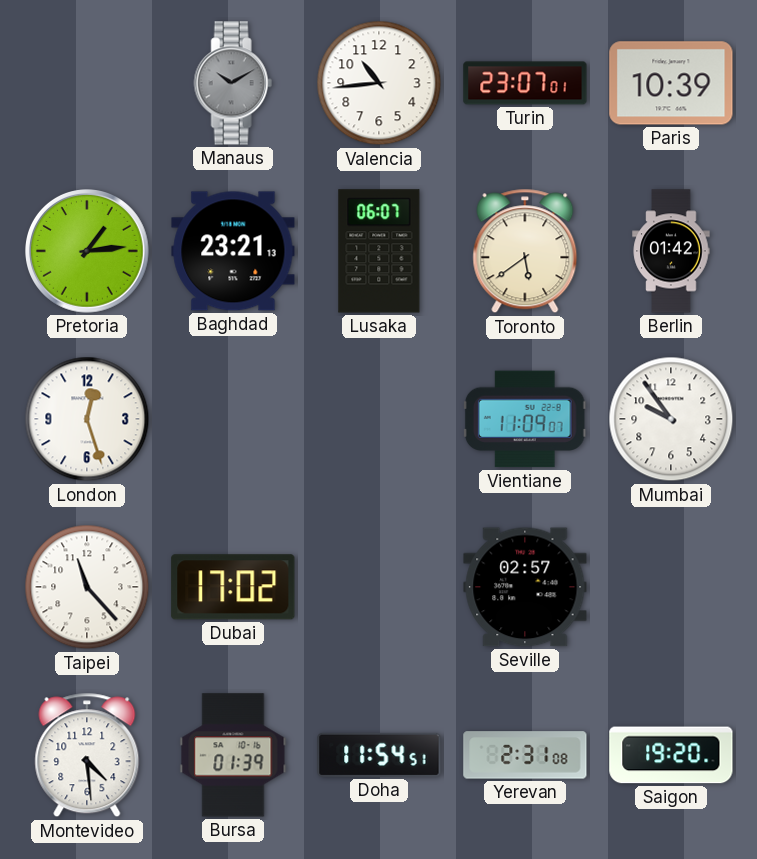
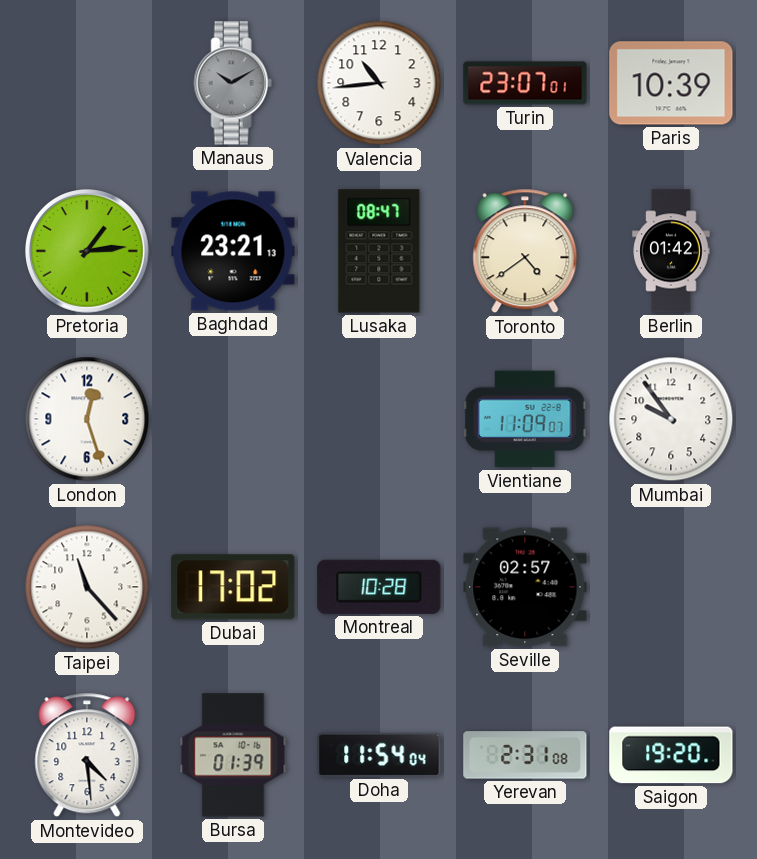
Lusaka: 06:07 -> 08:47
Toronto: 5:39 -> 4:39
Montreal: none -> 10:28
Doha: 11:54:51 -> 11:54:04
